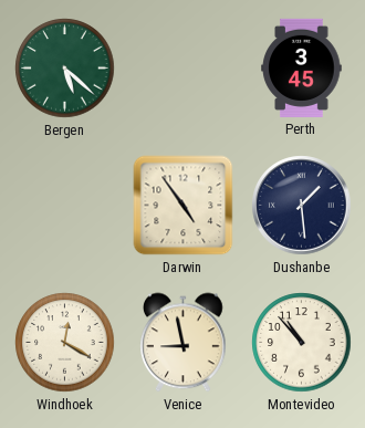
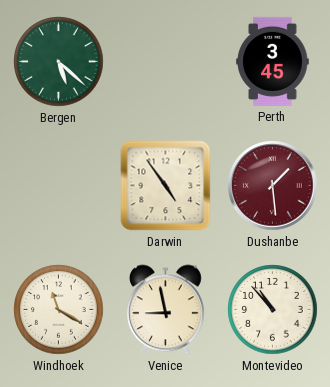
Dushanbe dial: navy -> burgundy
Windhoek: 12:20 -> 11:20
